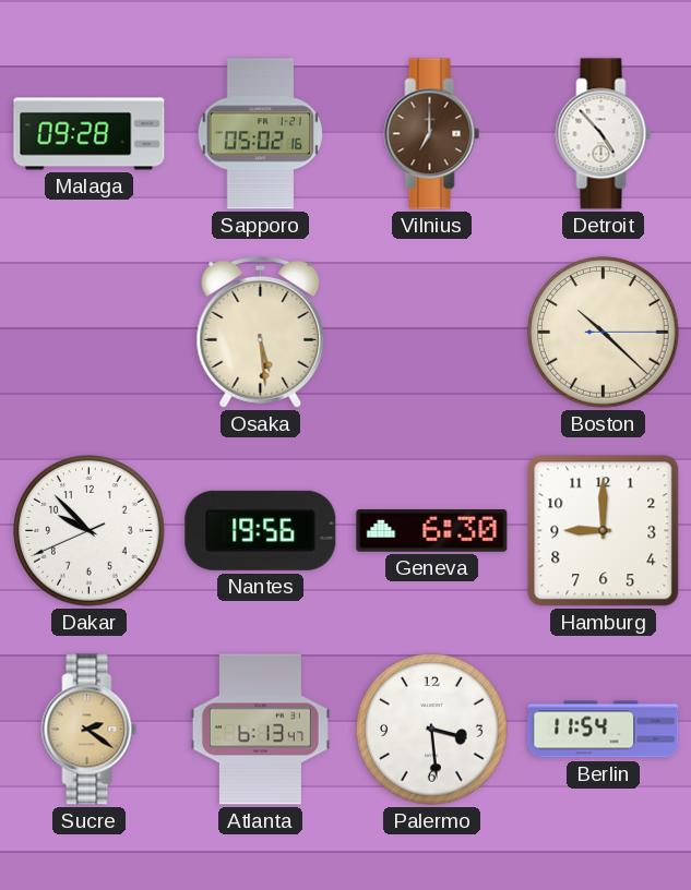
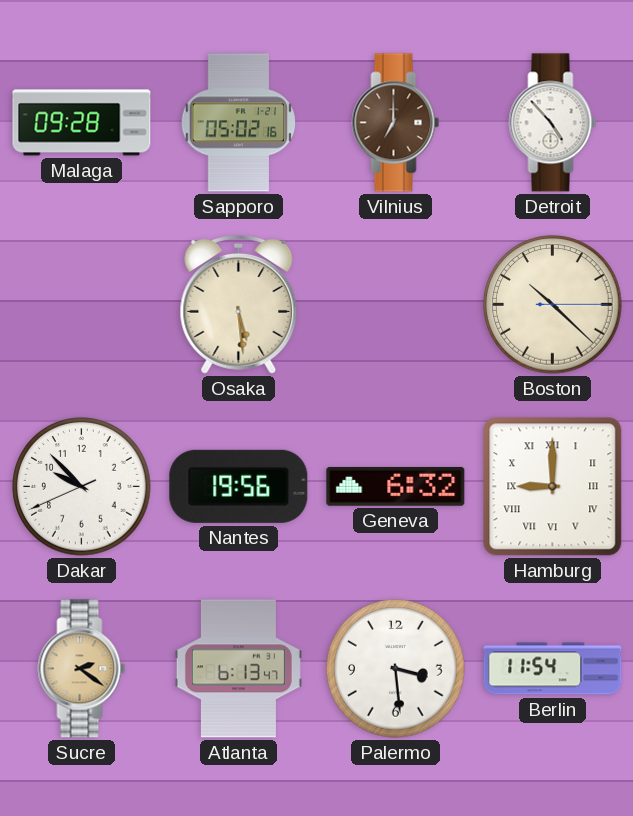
Geneva: 6:30 -> 6:32
Hamburg numerals: Arabic -> Roman
